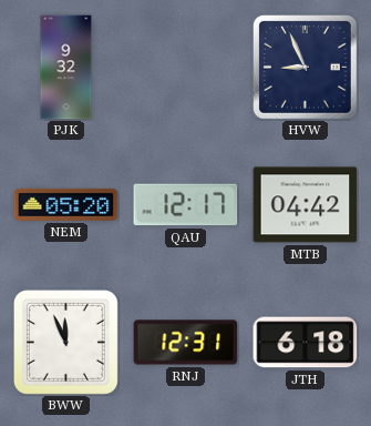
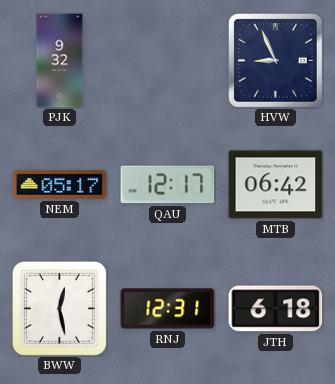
NEM: 05:20 -> 05:17
MTB: 04:42 -> 06:42
BWW: 11:56 -> 12:28
